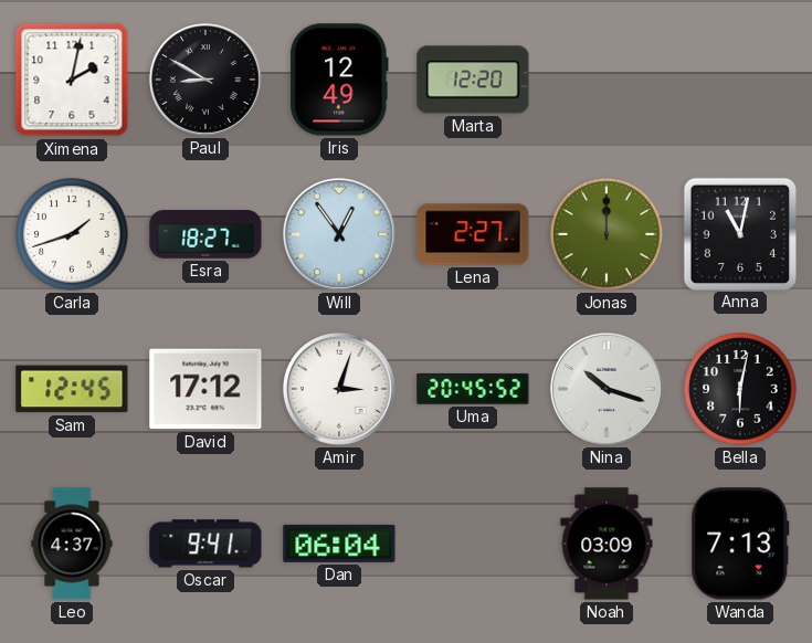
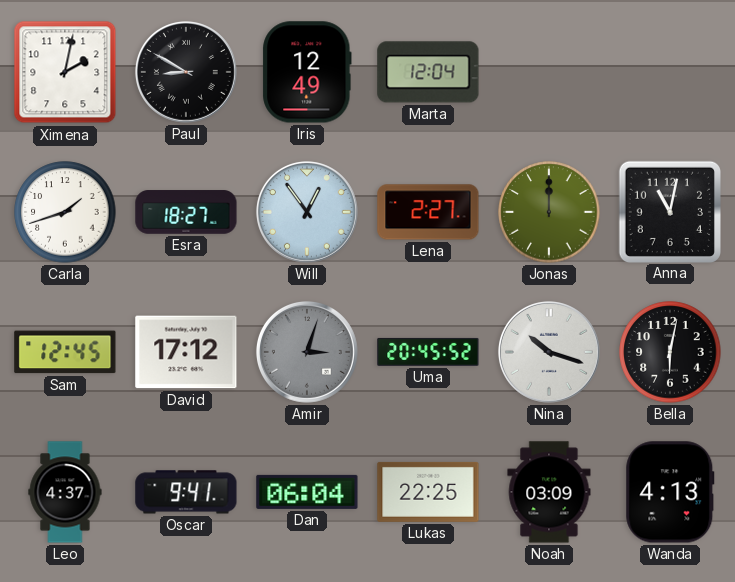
Marta: 12:20 -> 12:04
Amir dial: white -> grey
Lukas: none -> 22:25
Wanda: 7:13 -> 4:13
